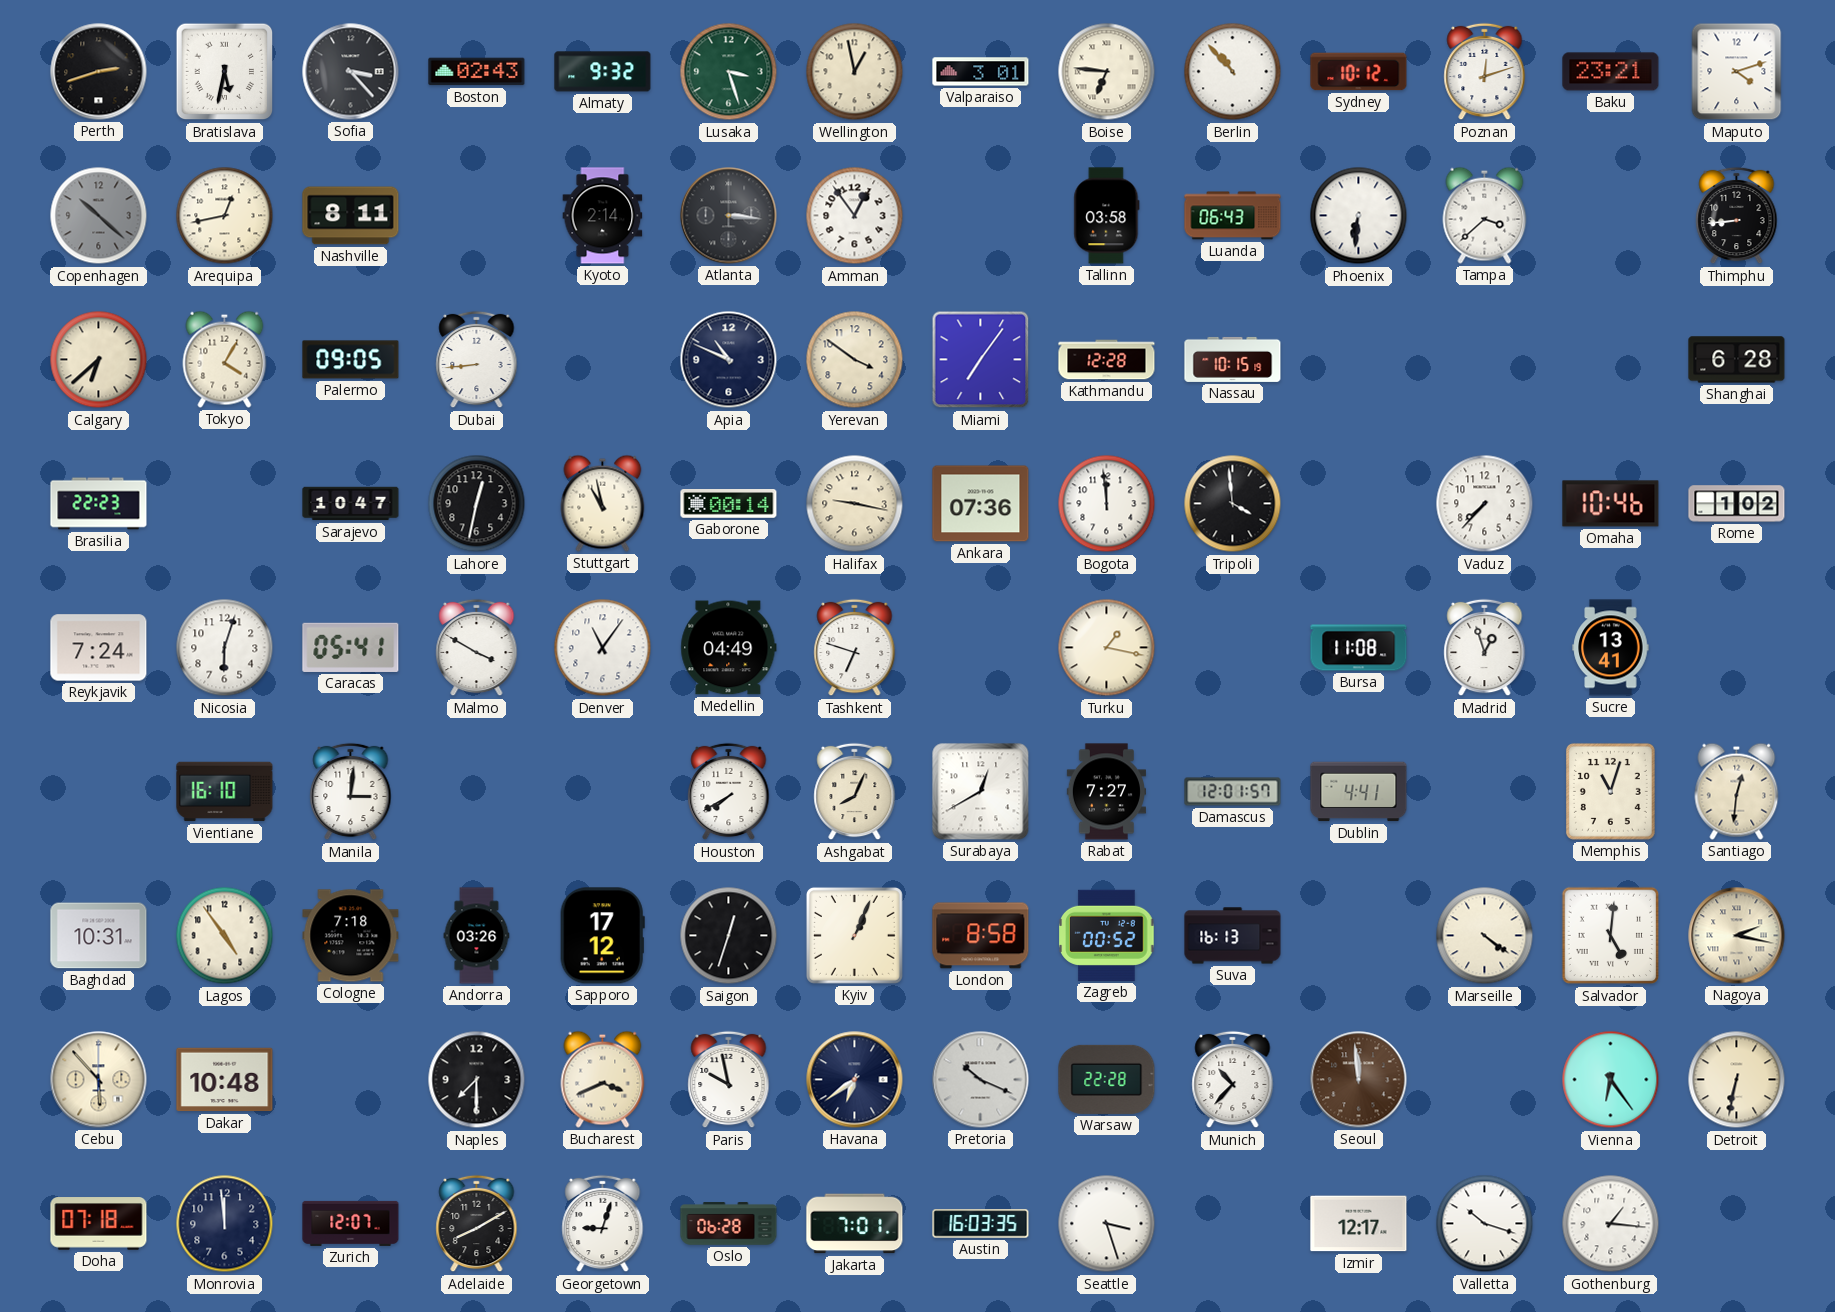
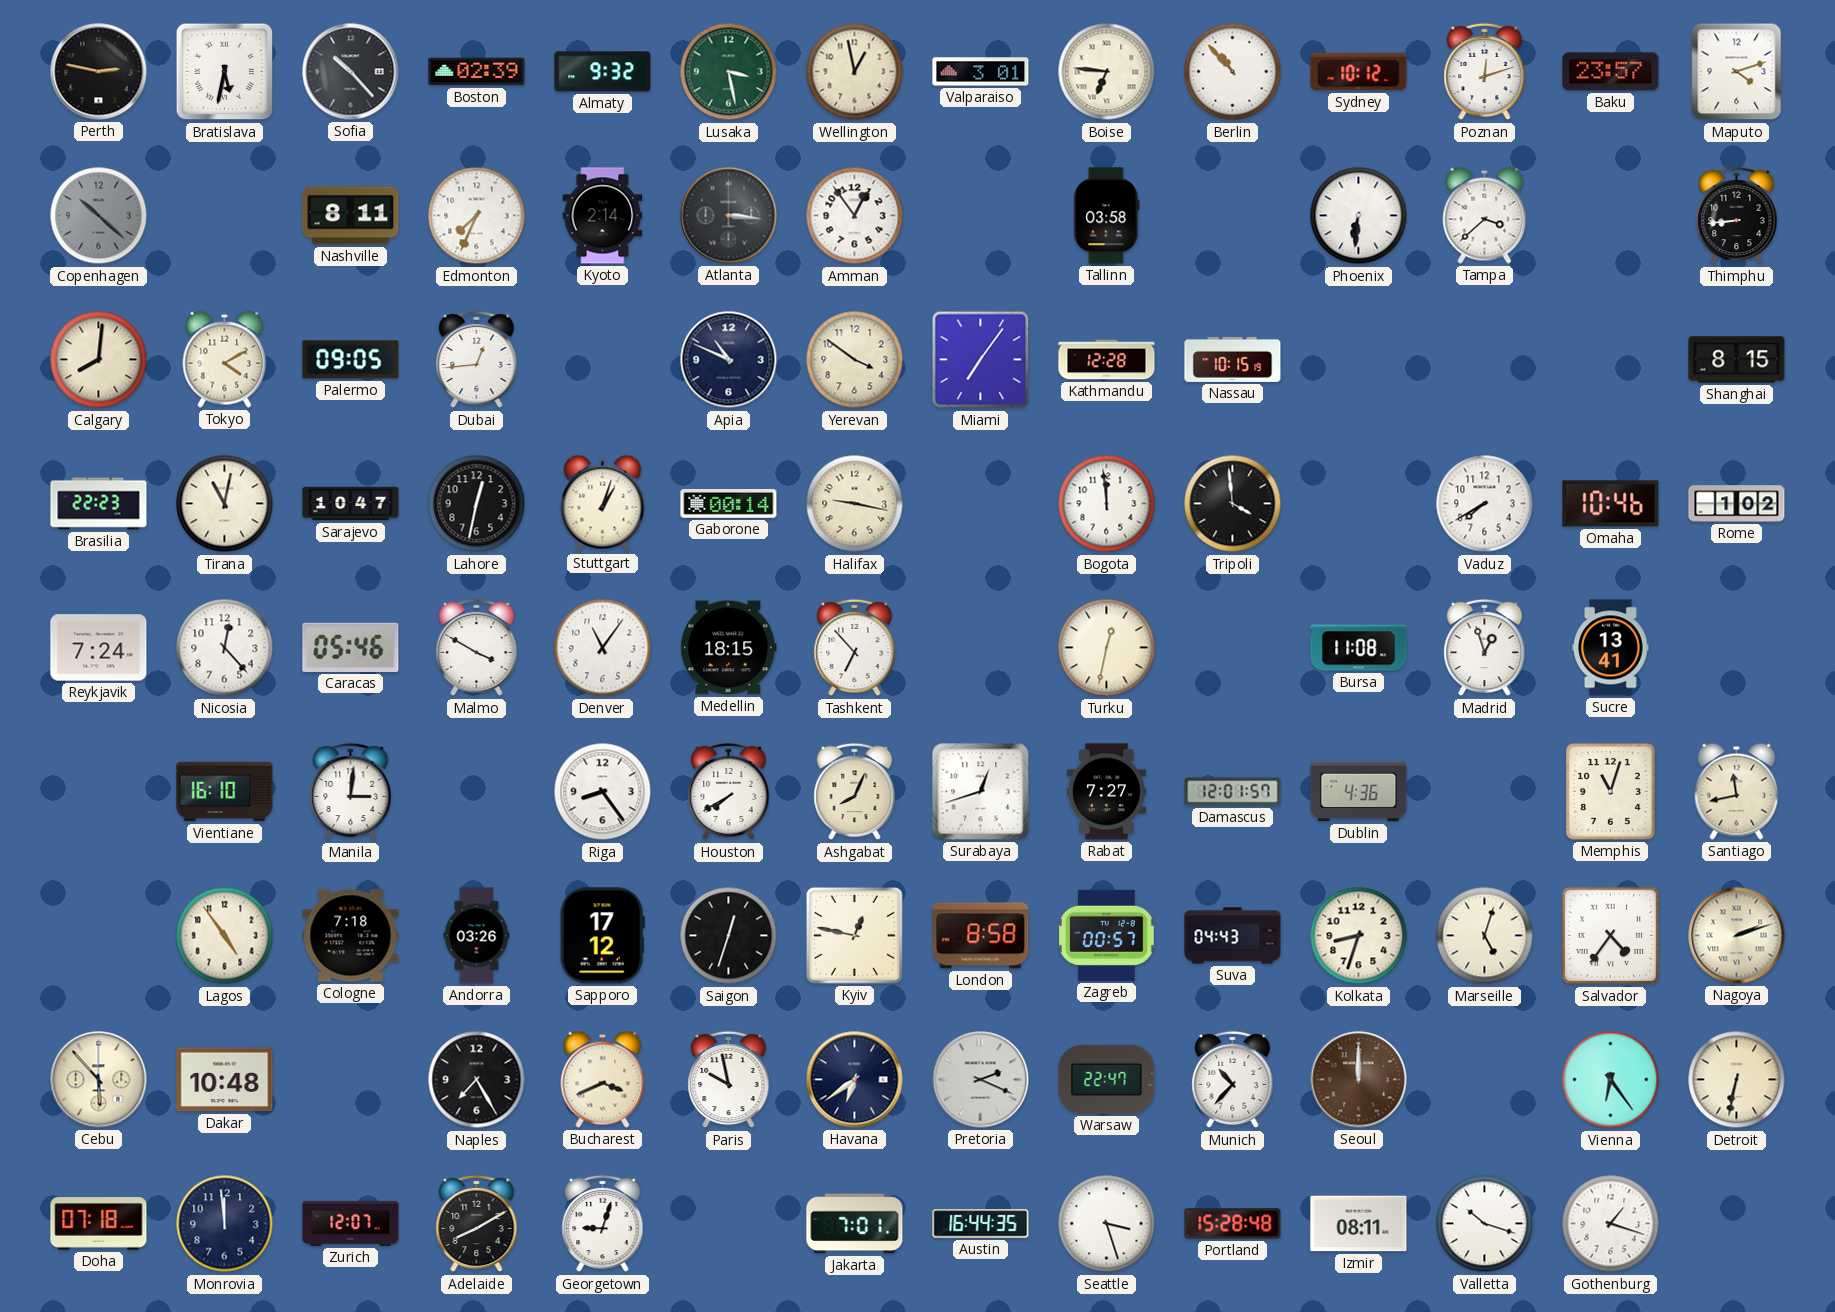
Perth: 2:42 -> 2:47
Sofia: 3:23 -> 10:23
Boston: 02:43 -> 02:39
Lusaka: 3:27 -> 3:28
Baku: 23:21 -> 23:57
Arequipa: 12:43 -> none
Edmonton: none -> 7:34
Luanda: 06:43 -> none
Calgary: 6:38 -> 8:01
Tokyo: 4:05 -> 4:10
Dubai: 8:44 -> 12:44
Shanghai: 6:28 -> 8:15
Tirana: none -> 11:02
Stuttgart: 10:58 -> 1:03
Ankara: 07:36 -> none
Vaduz: 7:37 -> 7:40
Nicosia: 6:03 -> 12:23
Caracas: 05:41 -> 05:46
Medellin: 04:49 -> 18:15
Tashkent: 6:48 -> 6:53
Turku: 1:17 -> 12:32
Riga: none -> 8:24
Surabaya: 12:40 -> 12:42
Dublin: 4:41 -> 4:36
Santiago: 12:31 -> 11:43
Baghdad: 10:31 -> none
Kyiv: 1:04 -> 12:47
Zagreb: 00:52 -> 00:57
Suva: 16:13 -> 04:43
Kolkata: none -> 8:33
Marseille: 4:21 -> 5:03
Salvador: 5:01 -> 4:36
Nagoya: 2:17 -> 2:12
Naples: 7:30 -> 7:25
Pretoria: 10:19 -> 2:19
Warsaw: 22:28 -> 22:47
Seoul: 11:59 -> 12:00
Oslo: 06:28 -> none
Austin: 16:03 -> 16:44
Portland: none -> 15:28
Izmir: 12:17 -> 08:11
Gothenburg: 1:16 -> 1:18
